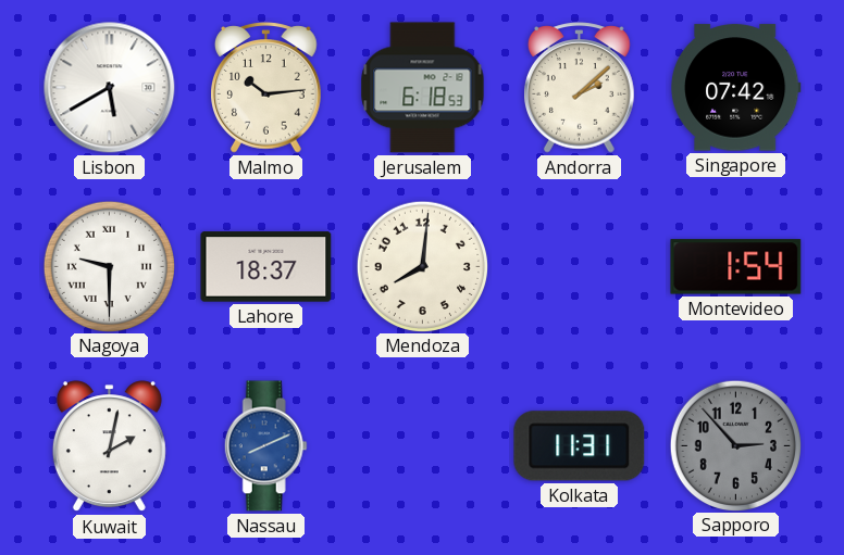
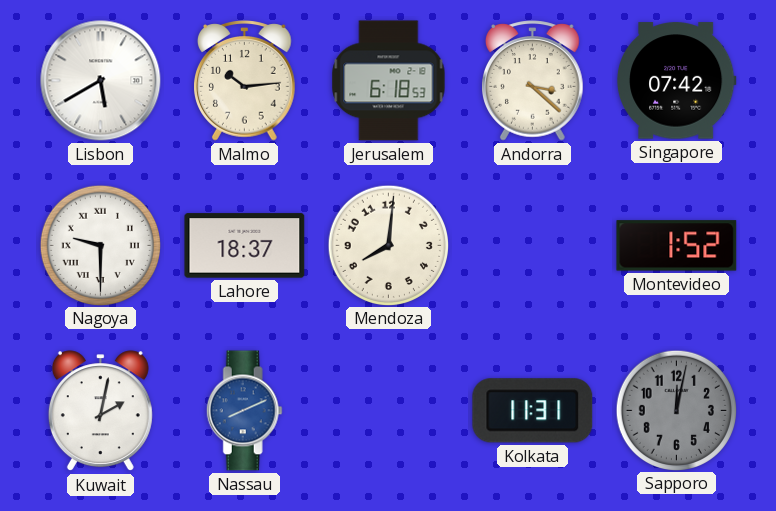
Andorra: 2:08 -> 3:22
Montevideo: 1:54 -> 1:52
Sapporo: 2:53 -> 12:02
